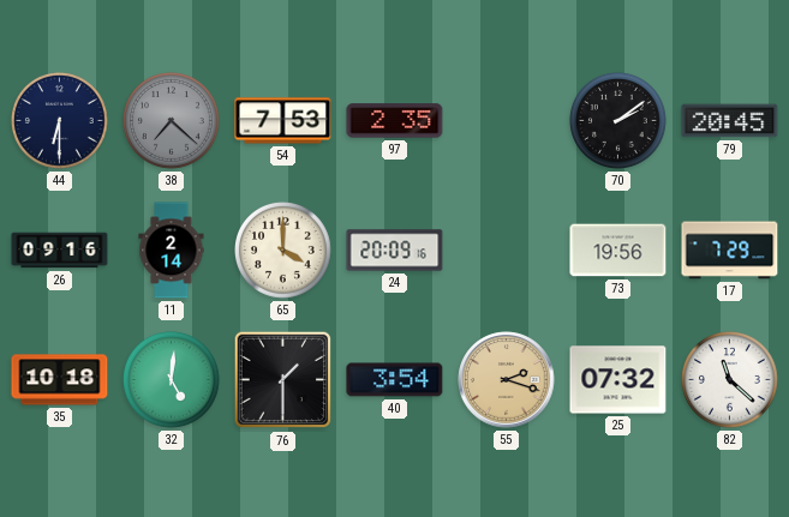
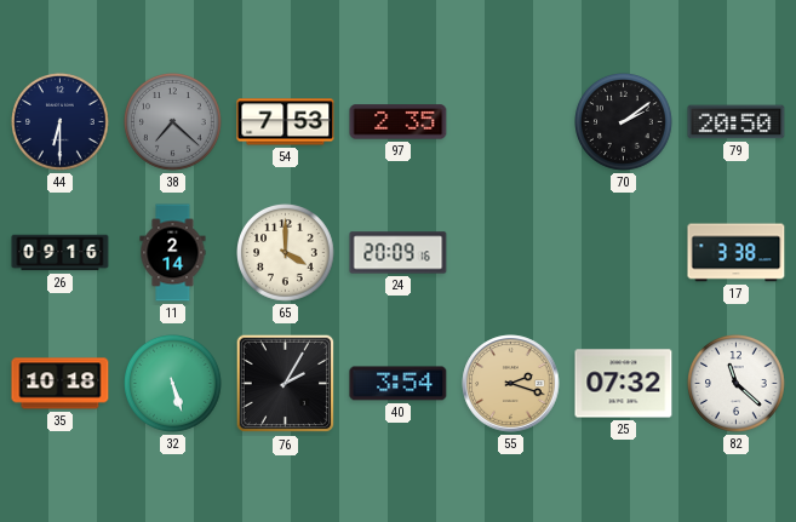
79: 20:45 -> 20:50
73: 19:56 -> none
17: 7:29 -> 3:38
32: 5:01 -> 5:27
76: 1:30 -> 2:05
